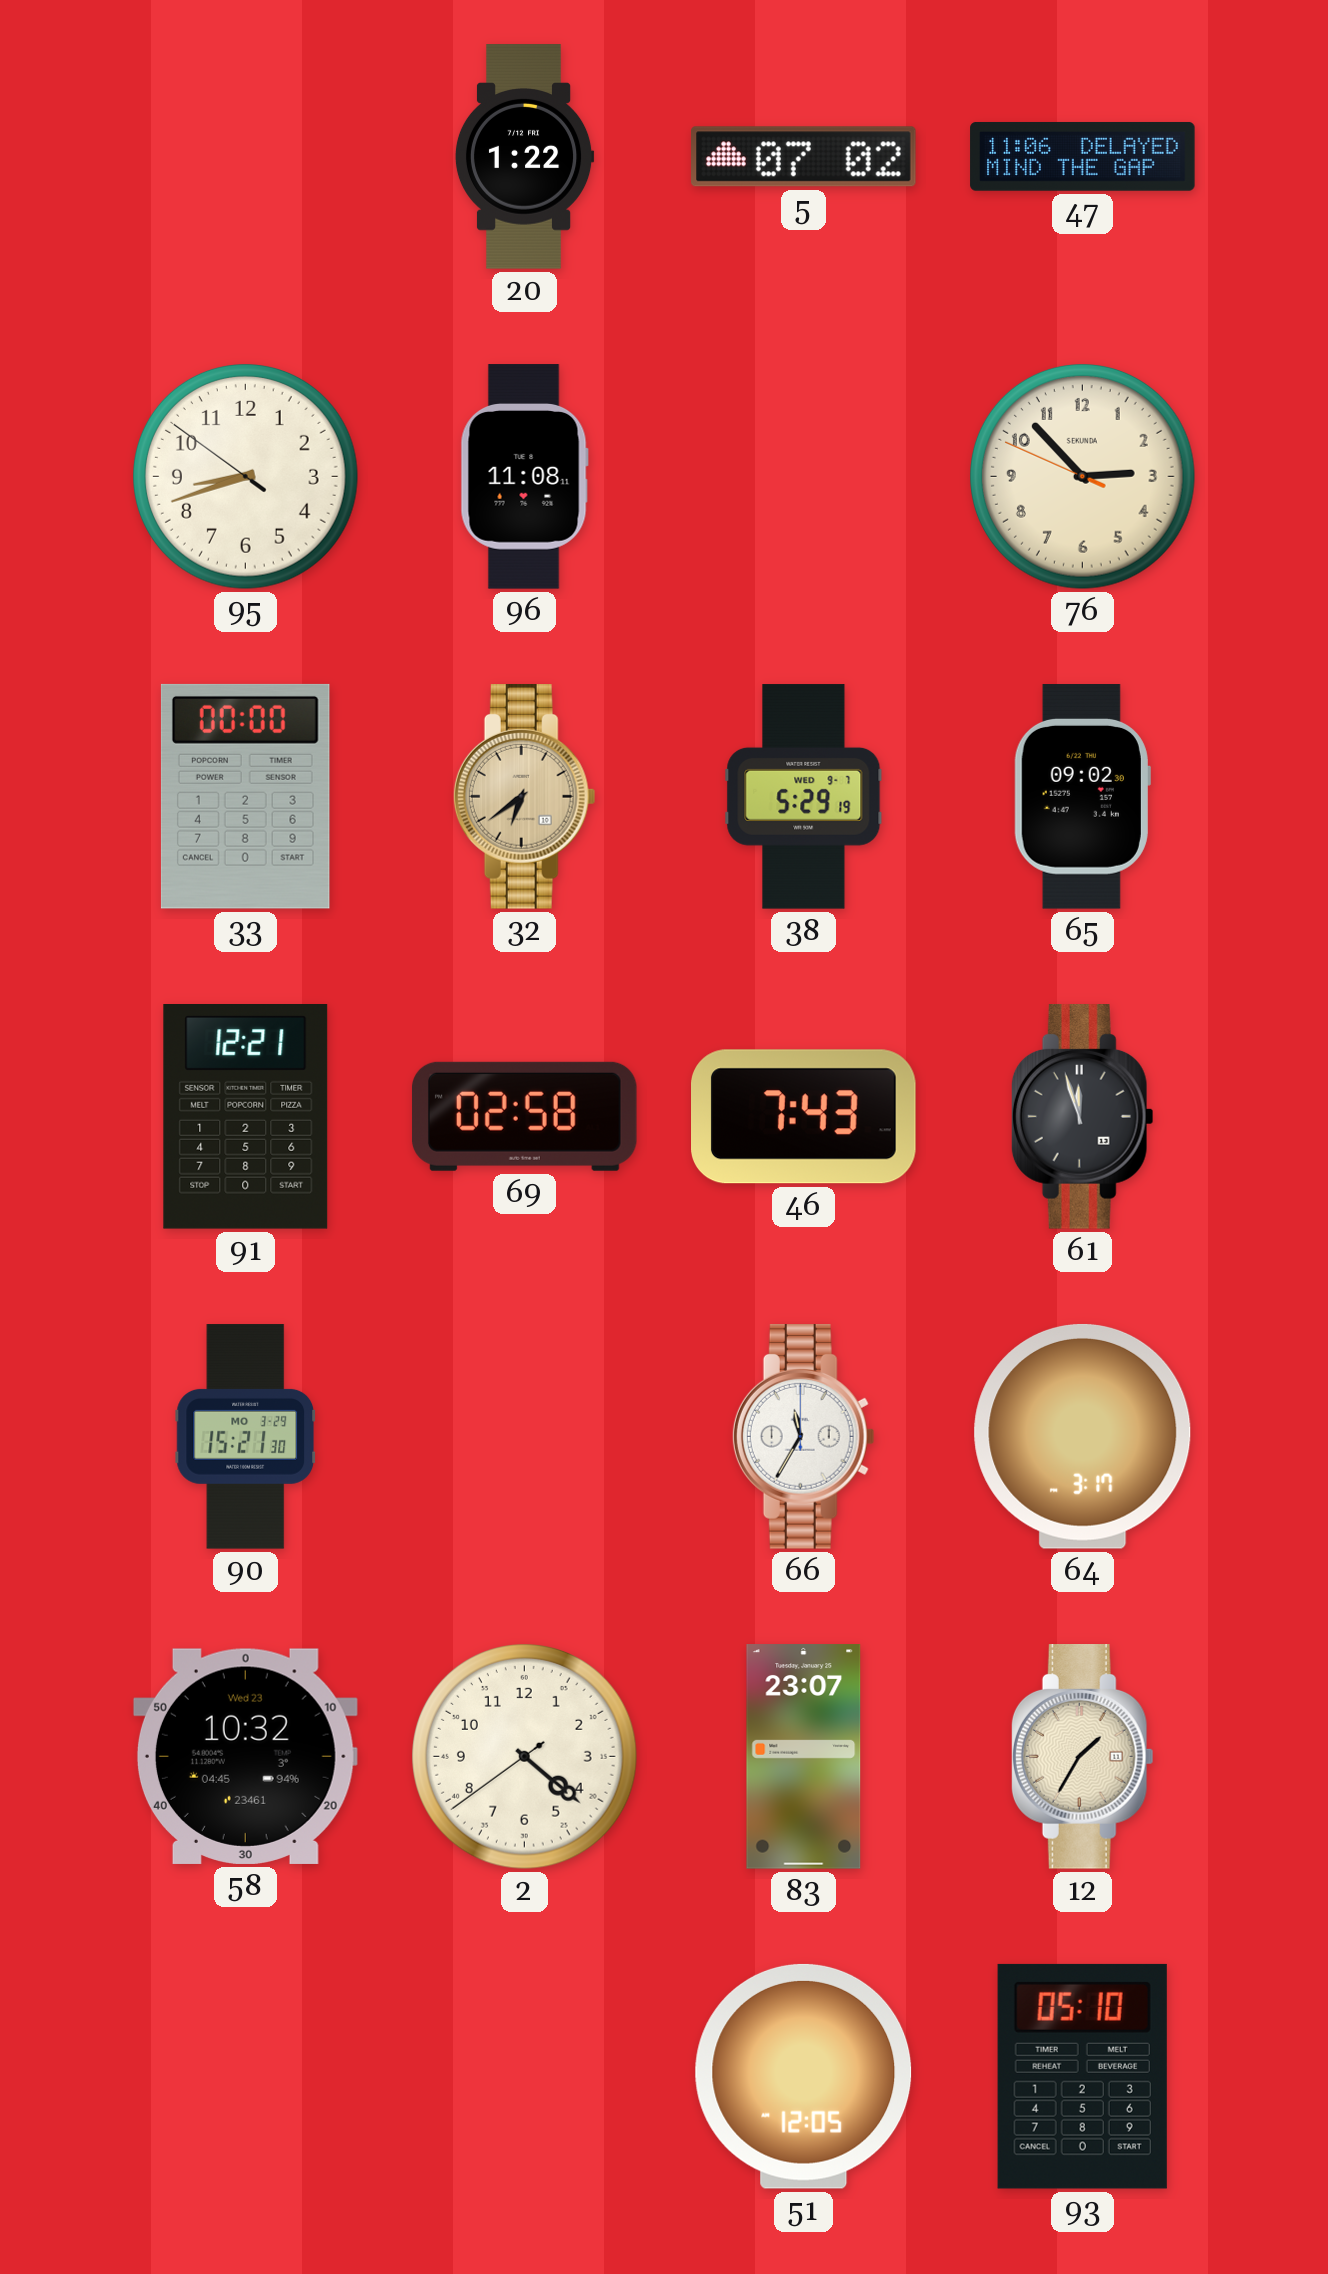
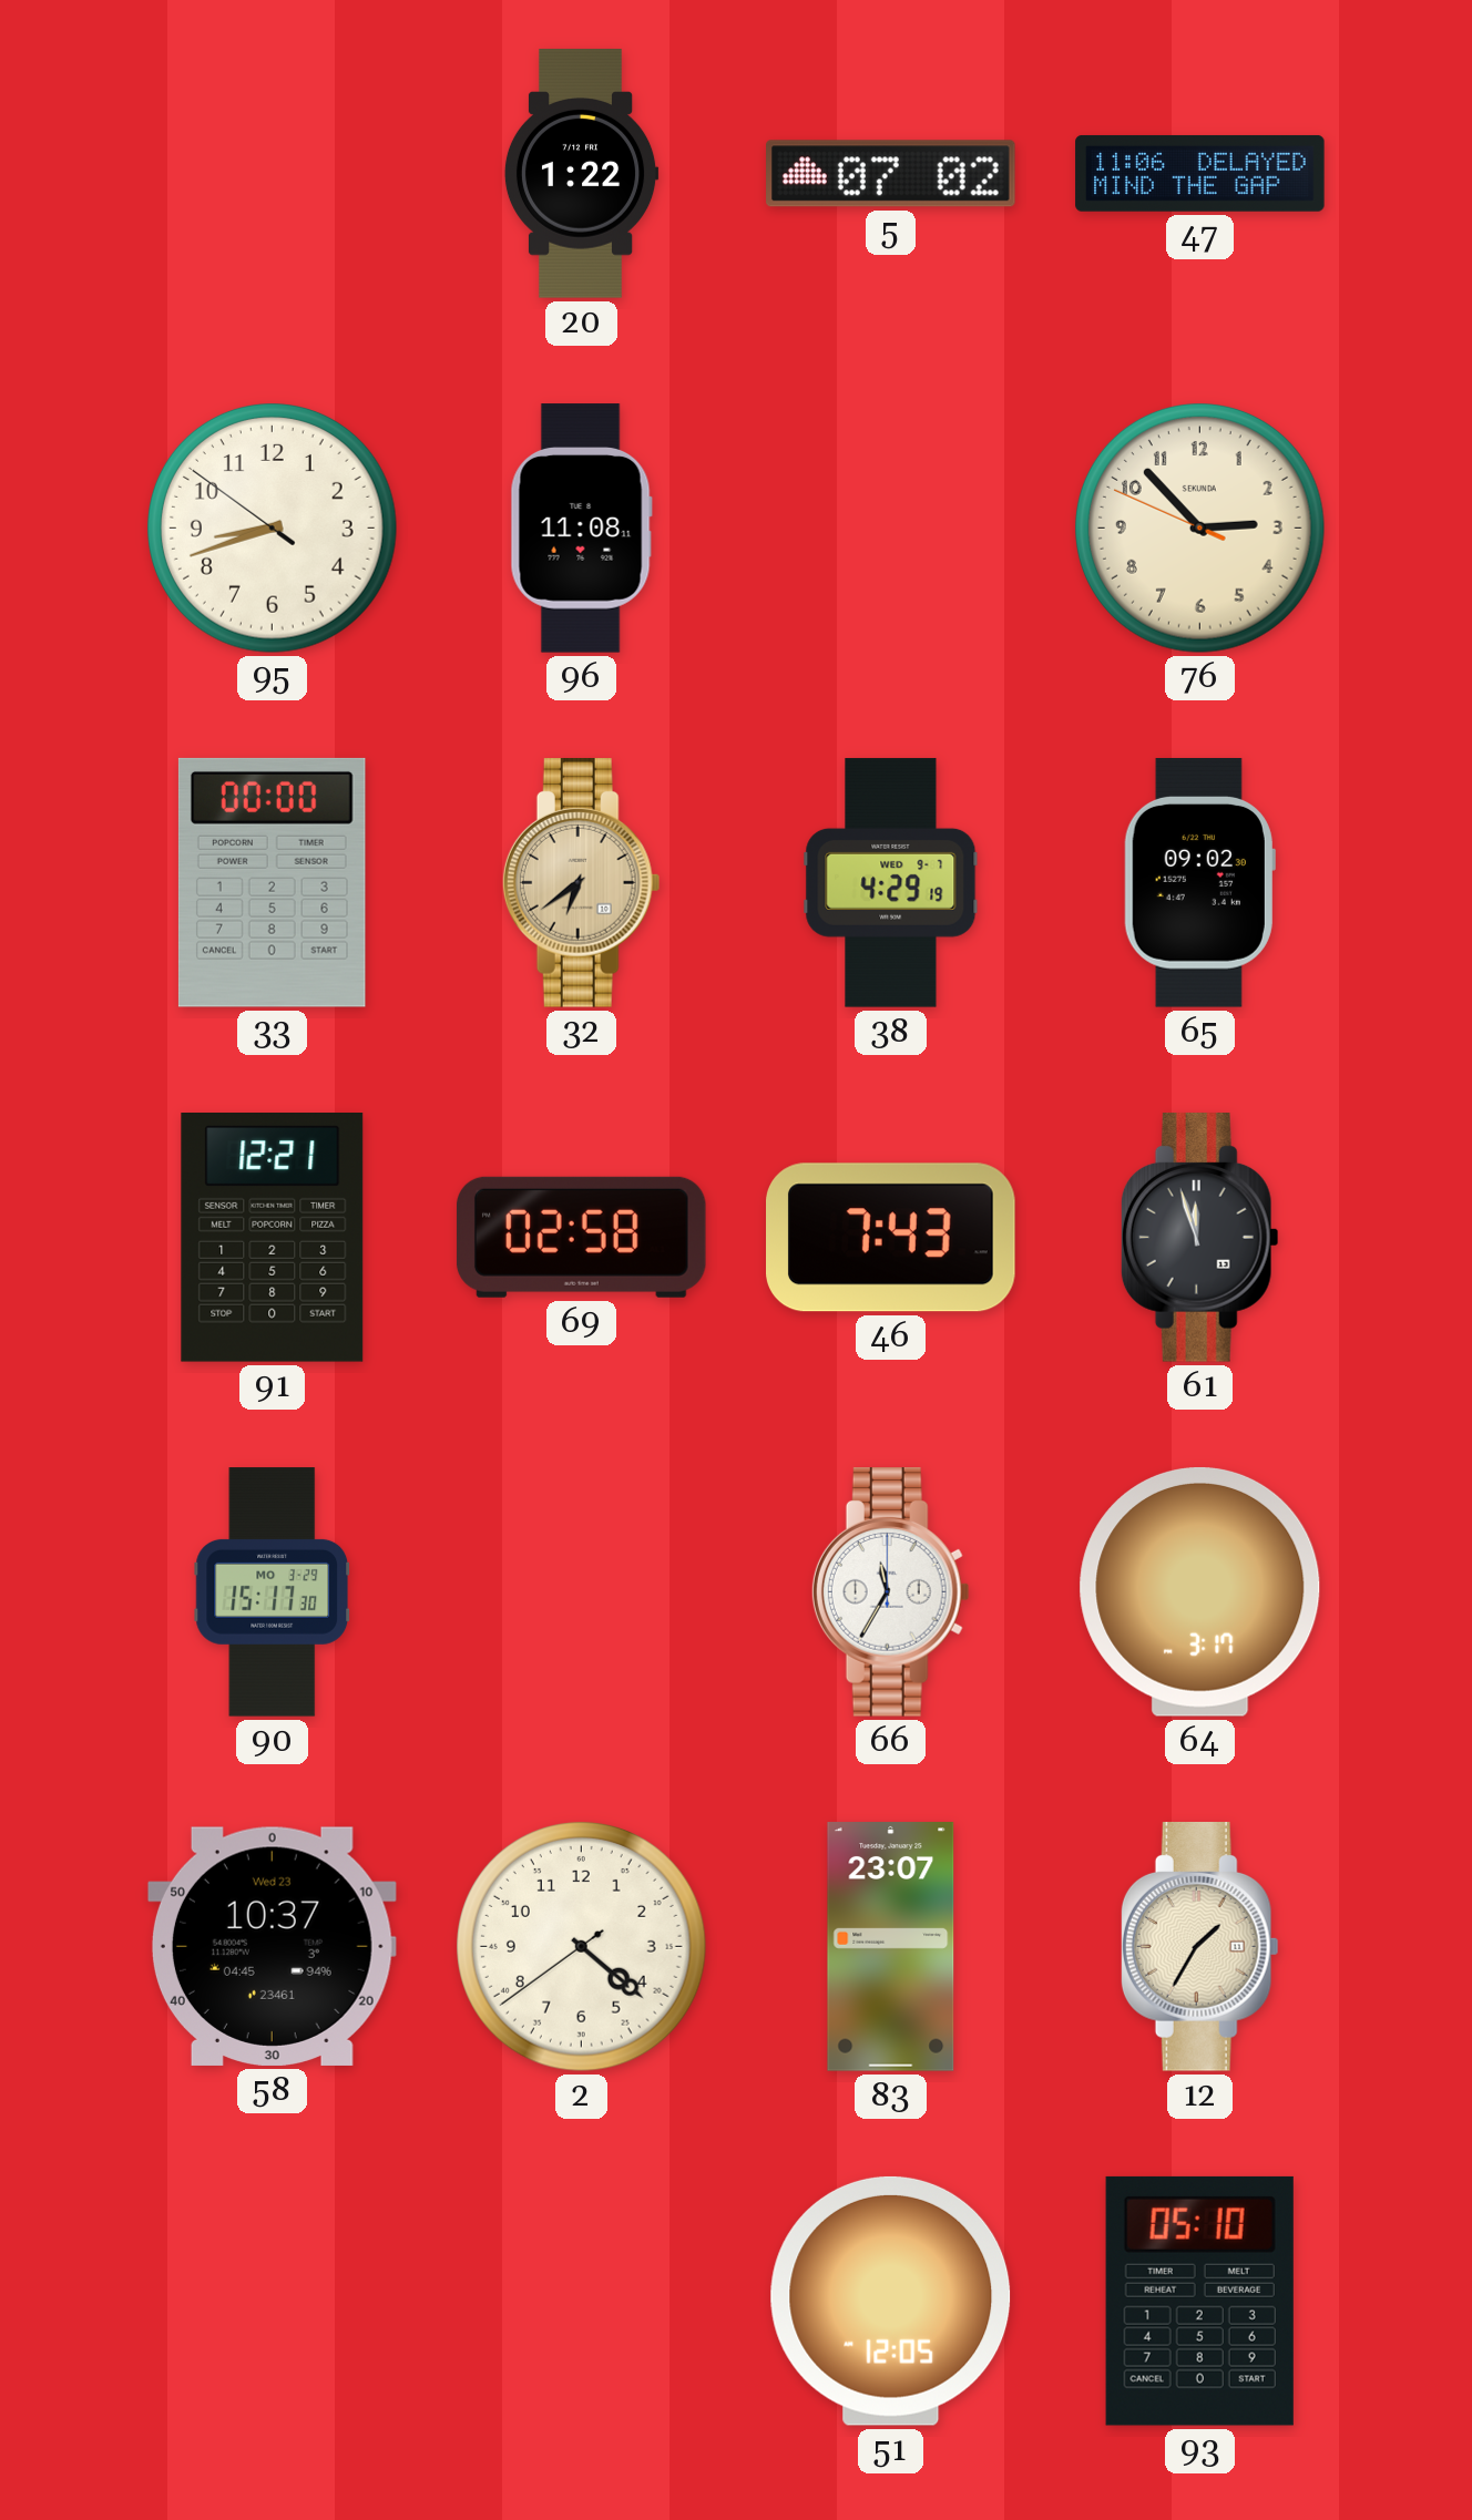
38: 5:29 -> 4:29
90: 15:21 -> 15:17
58: 10:32 -> 10:37
